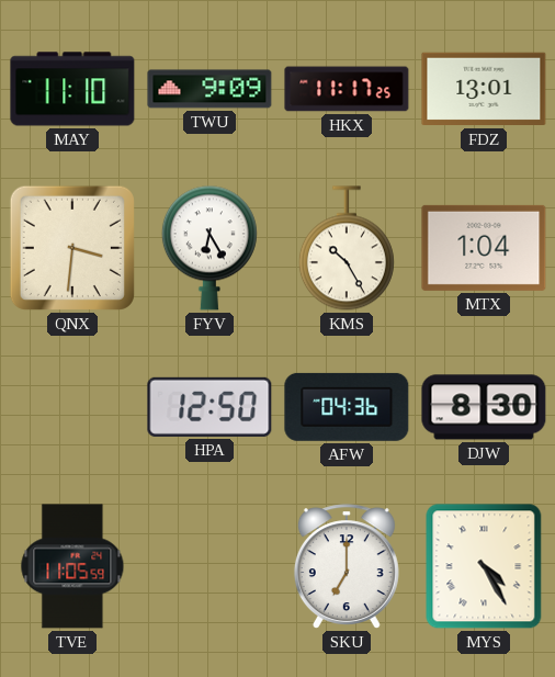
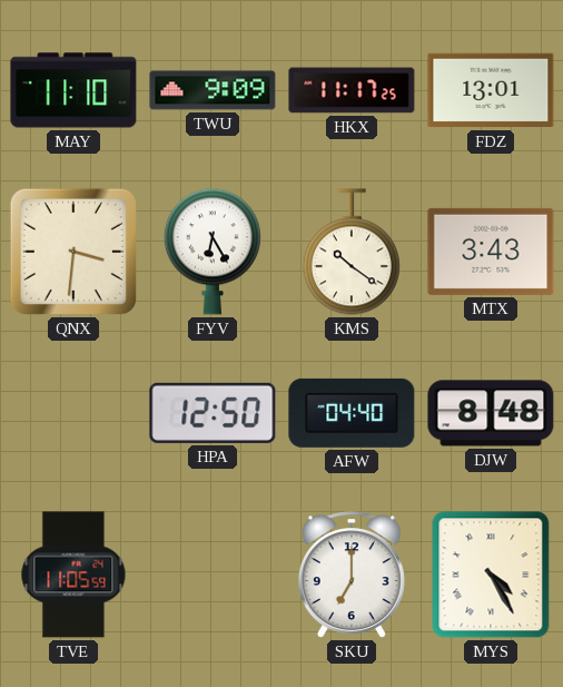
KMS: 10:25 -> 10:21
MTX: 1:04 -> 3:43
AFW: 04:36 -> 04:40
DJW: 8:30 -> 8:48
